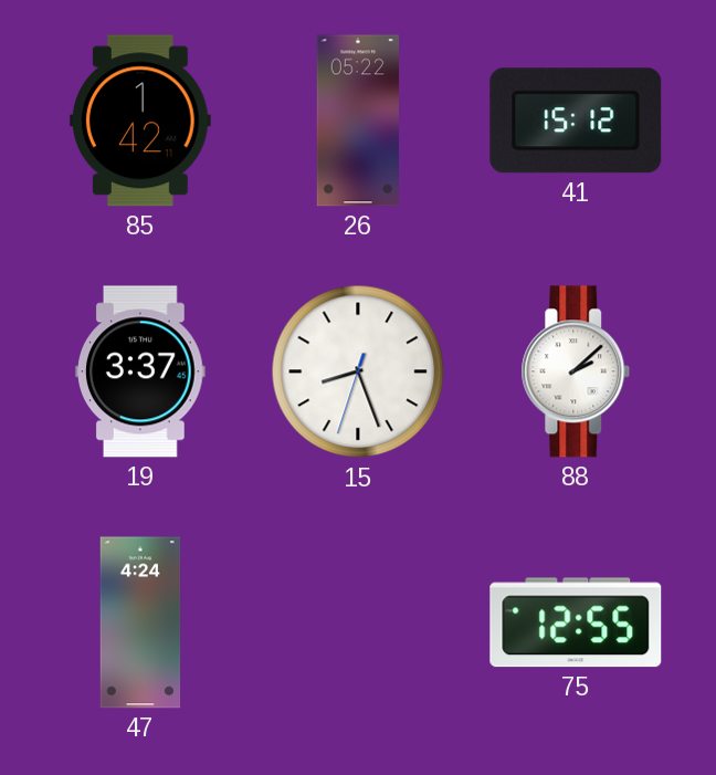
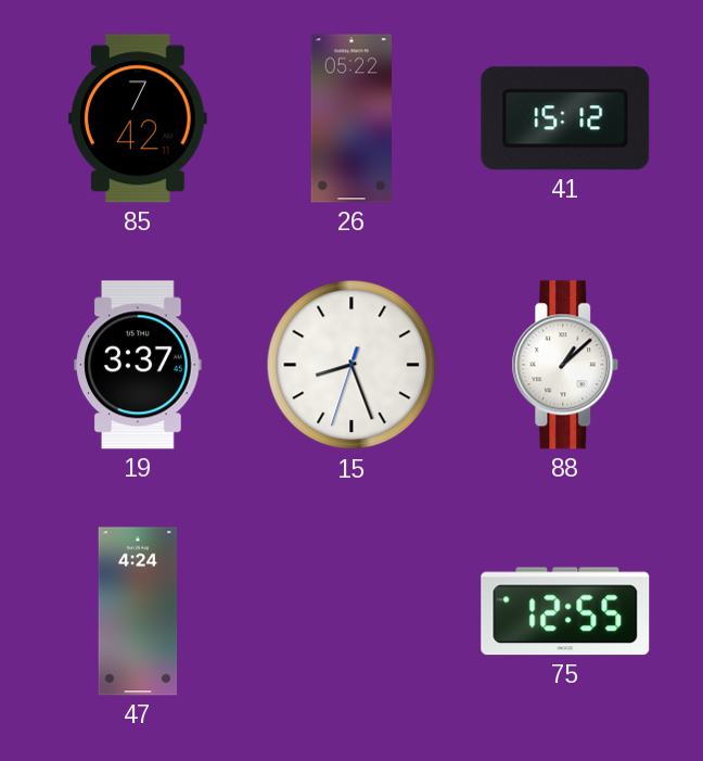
85: 1:42 -> 7:42
88: 2:08 -> 1:08
